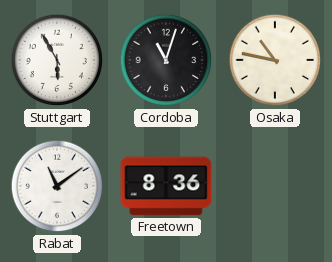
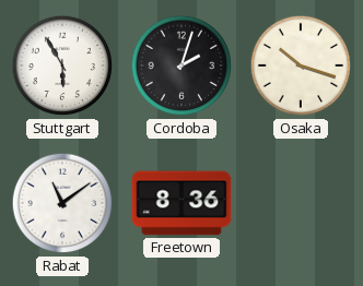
Cordoba: 11:03 -> 2:03
Osaka: 10:47 -> 10:18
